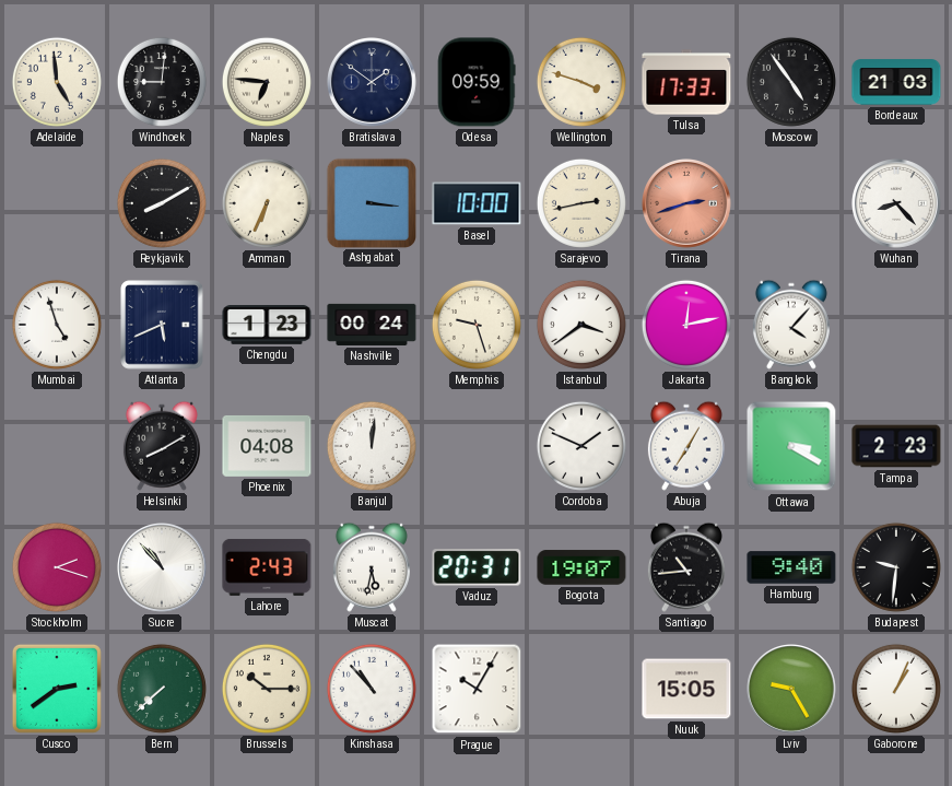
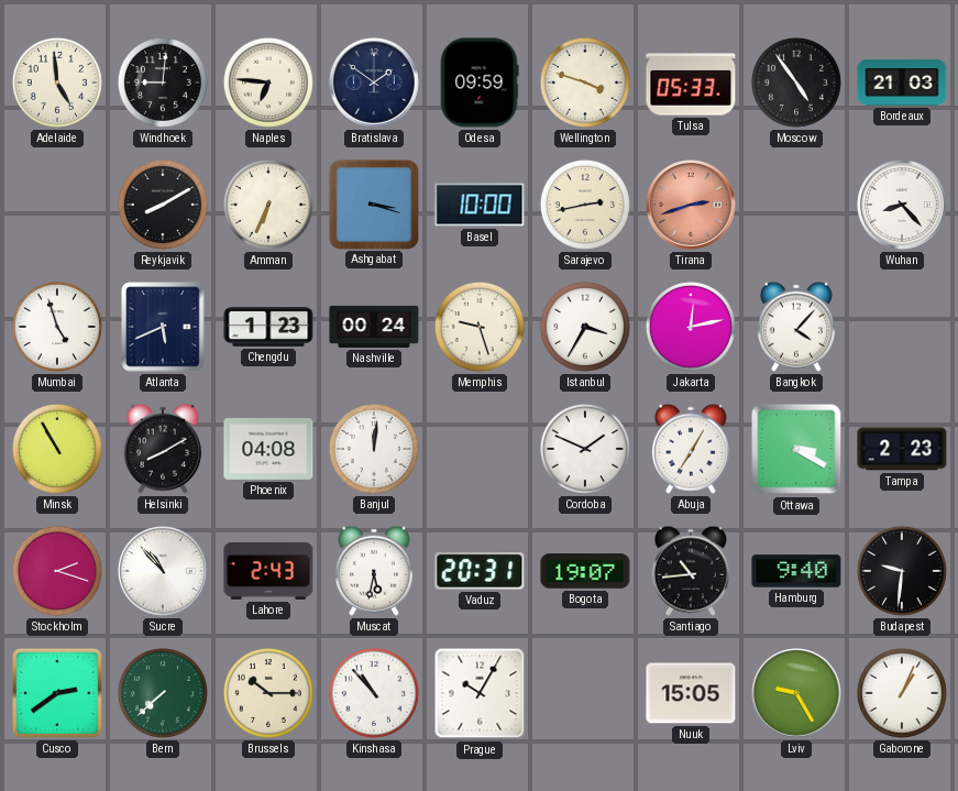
Tulsa: 17:33 -> 05:33
Ashgabat: 3:16 -> 3:18
Istanbul: 3:39 -> 3:35
Minsk: none -> 10:55
